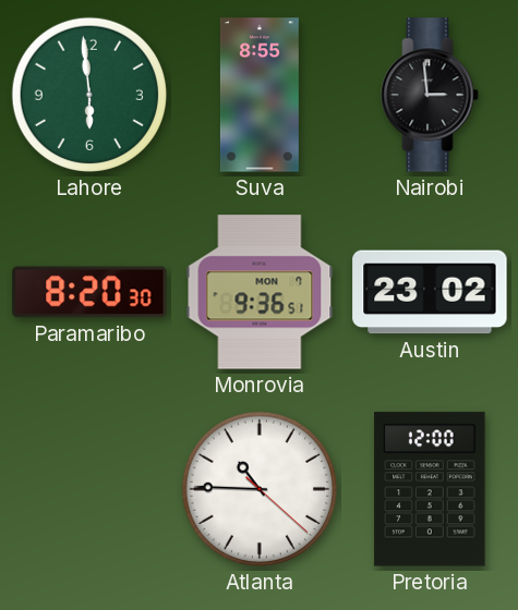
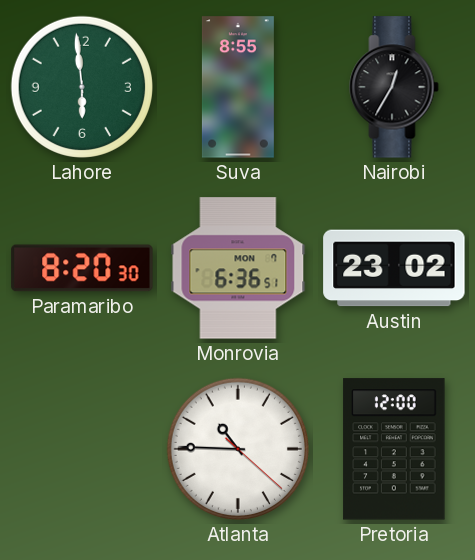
Nairobi: 2:59 -> 12:35
Monrovia: 9:36 -> 6:36
